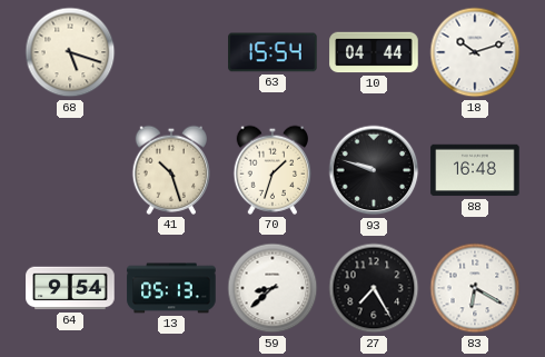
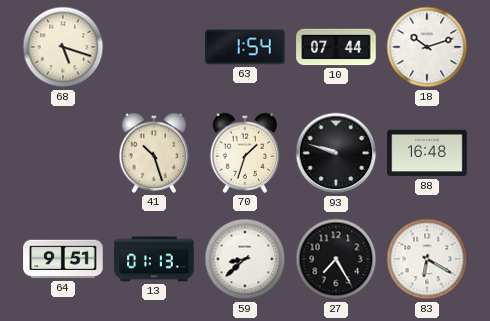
63: 15:54 -> 1:54
10: 04:44 -> 07:44
64: 9:54 -> 9:51
13: 05:13 -> 01:13
